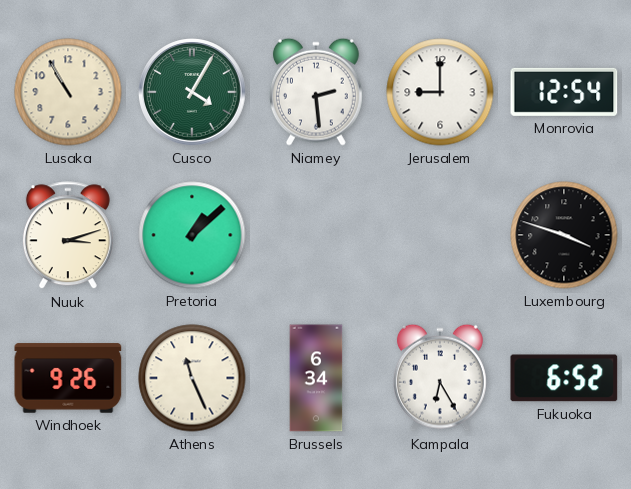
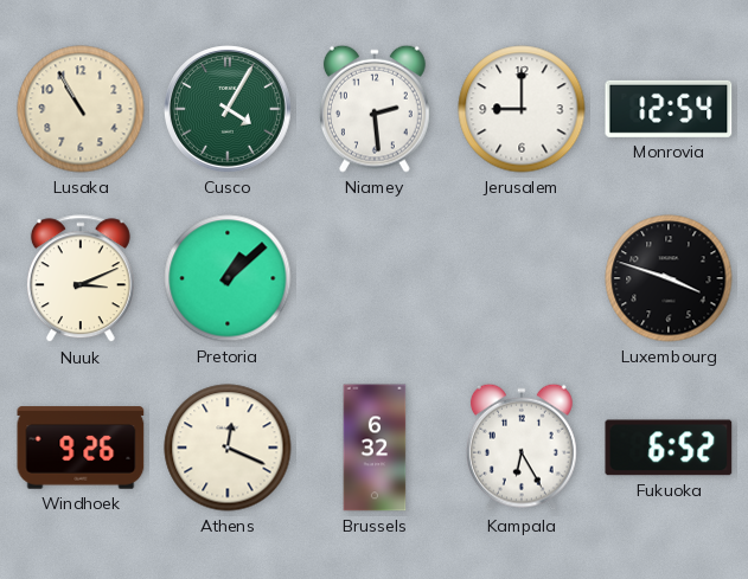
Nuuk: 3:12 -> 3:11
Athens: 11:26 -> 12:19
Brussels: 6:34 -> 6:32
